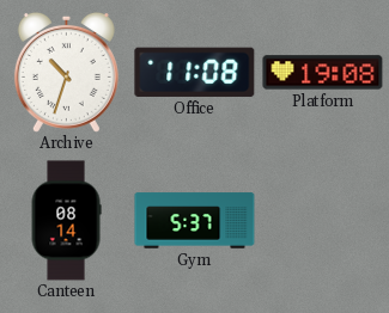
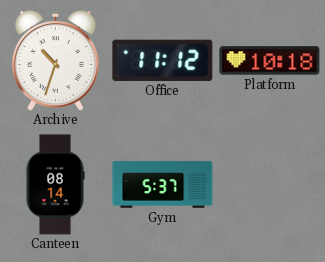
Office: 11:08 -> 11:12
Platform: 19:08 -> 10:18
